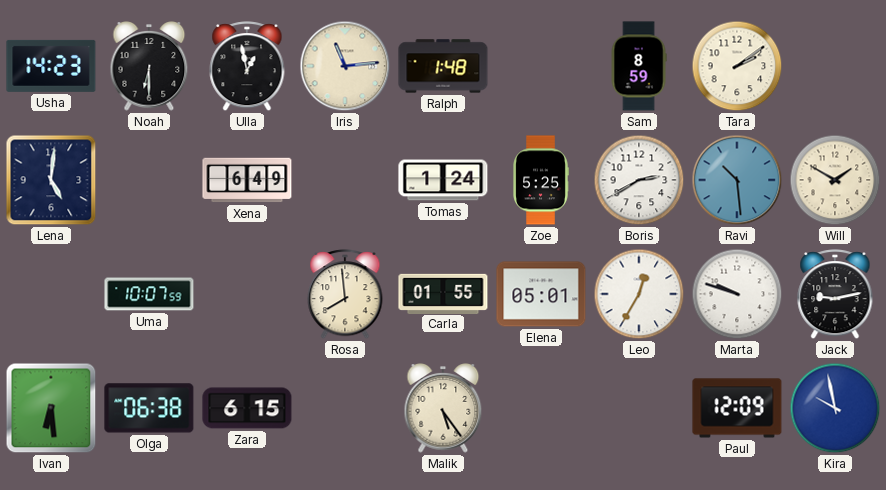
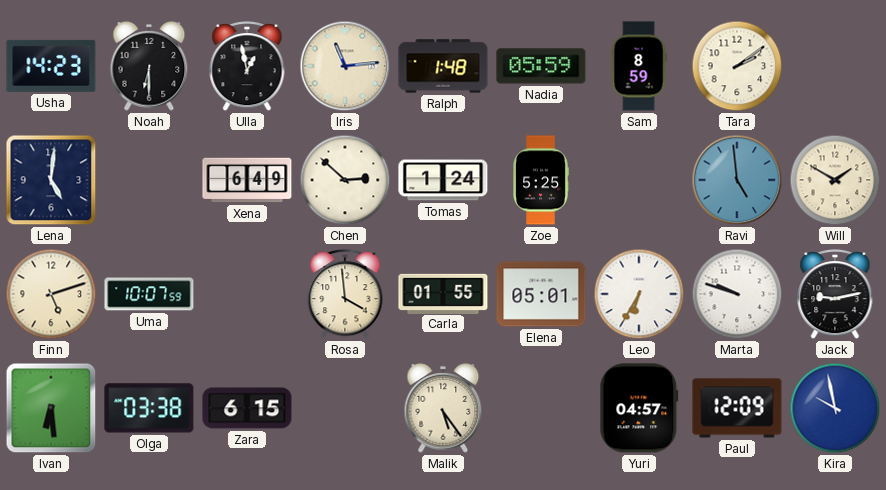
Nadia: none -> 05:59
Chen: none -> 2:52
Boris: 2:40 -> none
Ravi: 10:29 -> 4:59
Finn: none -> 5:12
Rosa: 7:59 -> 3:59
Leo: 12:35 -> 6:35
Olga: 06:38 -> 03:38
Yuri: none -> 04:57
